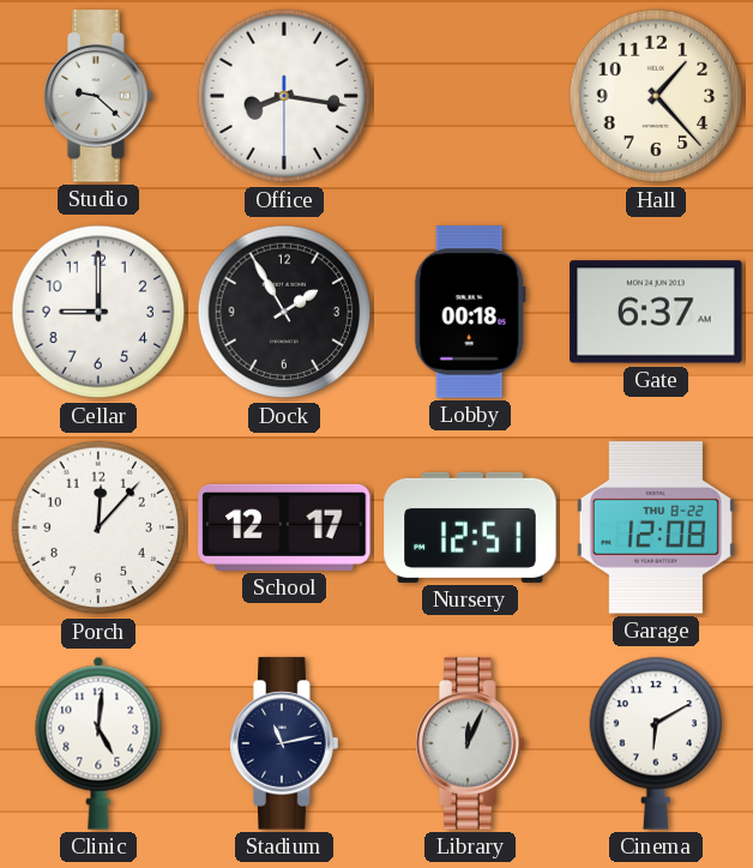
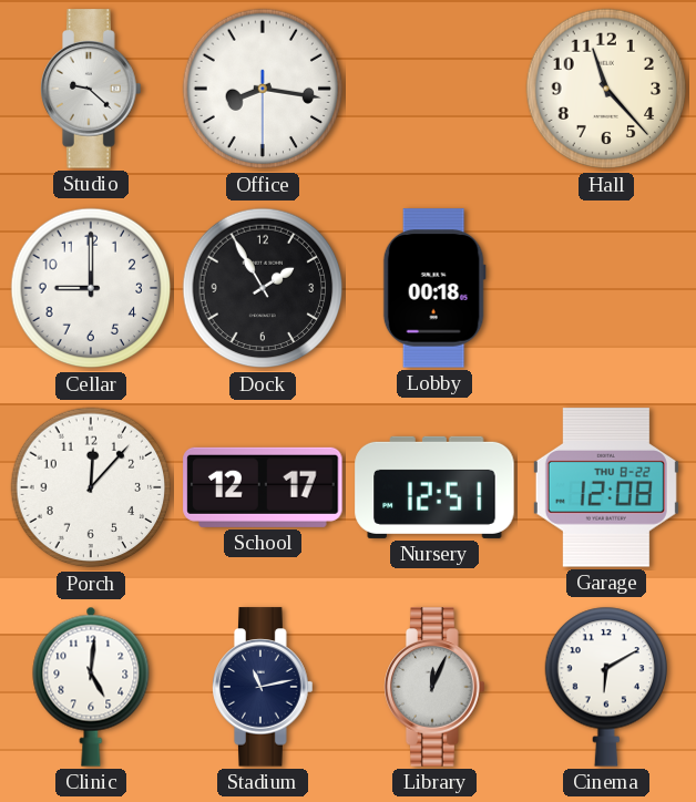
Hall: 1:23 -> 11:23
Gate: 6:37 -> none
